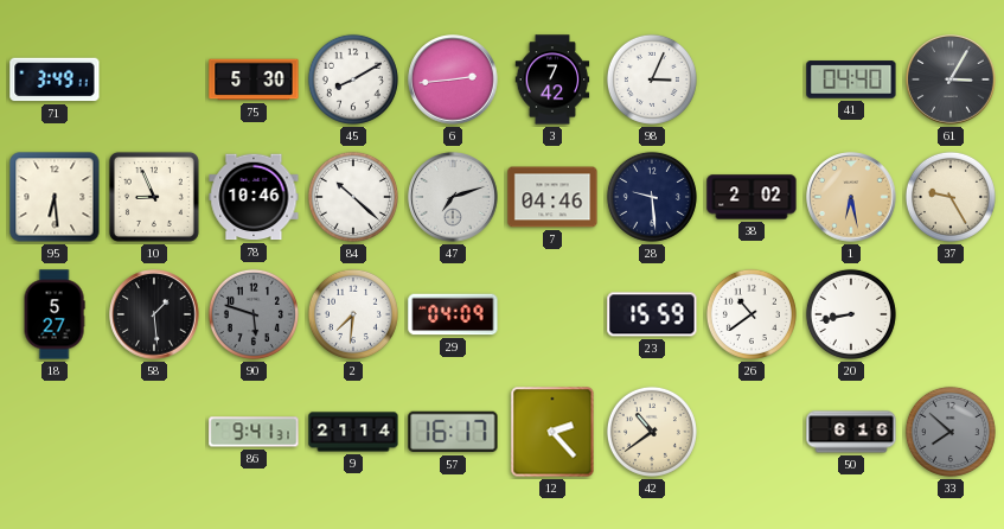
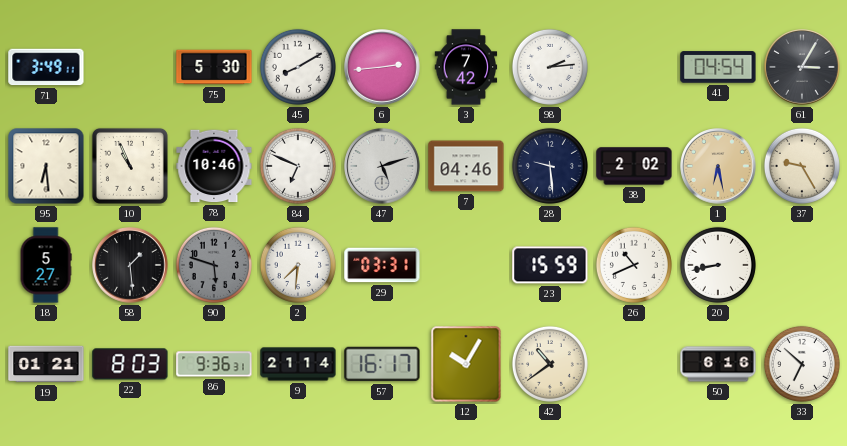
98: 3:04 -> 2:14
41: 04:40 -> 04:54
10: 8:56 -> 10:56
84: 10:22 -> 6:49
47: 7:12 -> 5:12
29: 04:09 -> 03:31
26: 10:39 -> 10:41
19: none -> 01:21
22: none -> 8:03
86: 9:41 -> 9:36
12: 2:23 -> 10:05
33: 7:52 -> 6:52
33 dial: grey -> white
